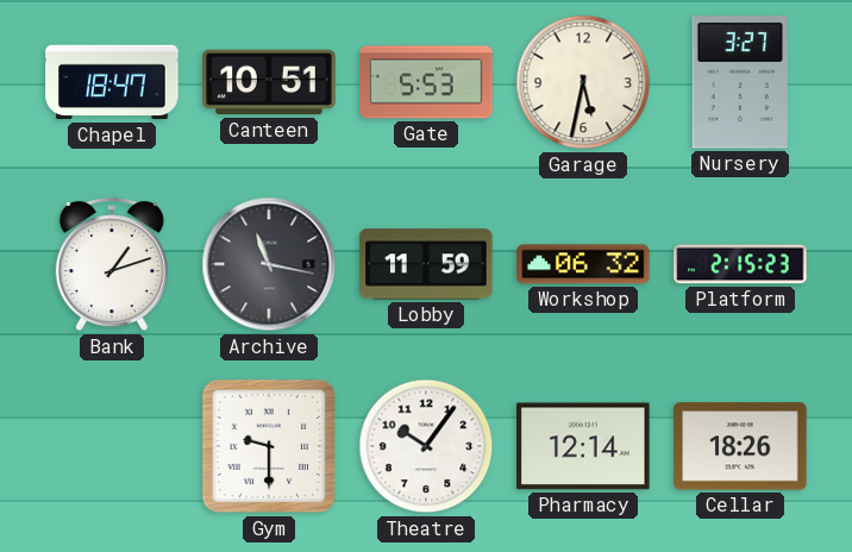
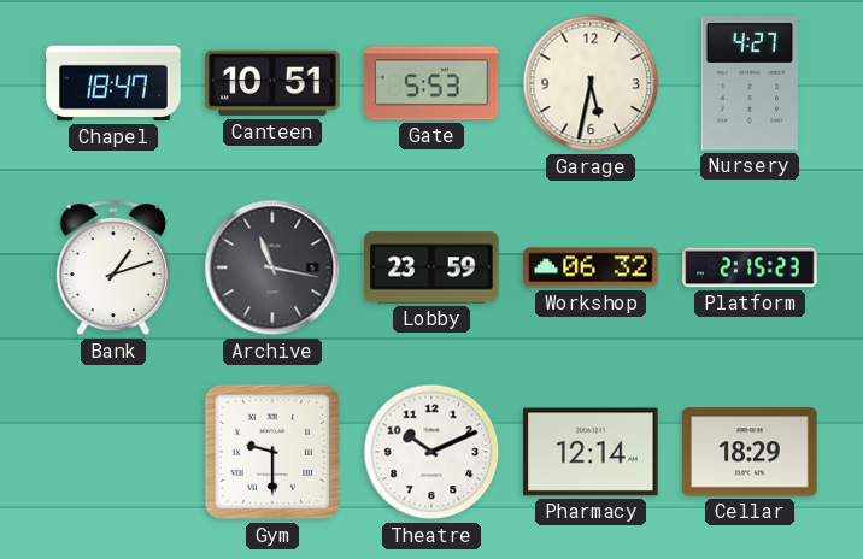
Nursery: 3:27 -> 4:27
Lobby: 11:59 -> 23:59
Theatre: 10:06 -> 10:11
Cellar: 18:26 -> 18:29
